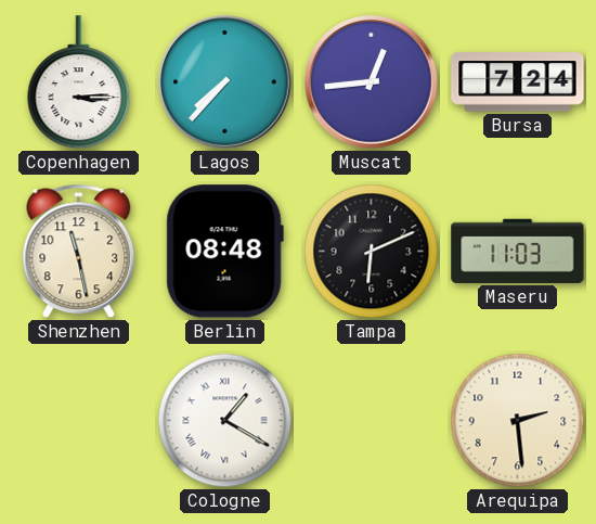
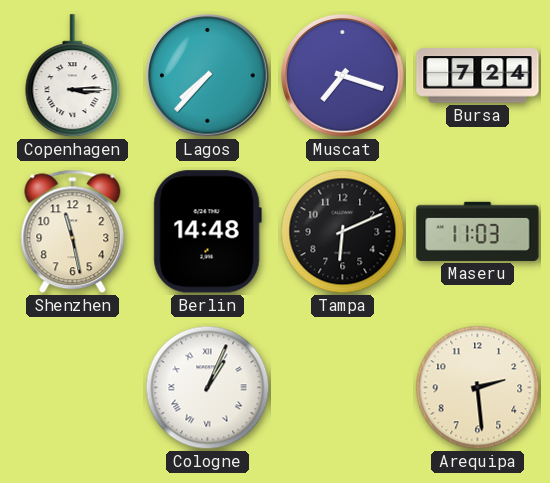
Muscat: 12:44 -> 7:18
Berlin: 08:48 -> 14:48
Cologne: 1:20 -> 1:04
